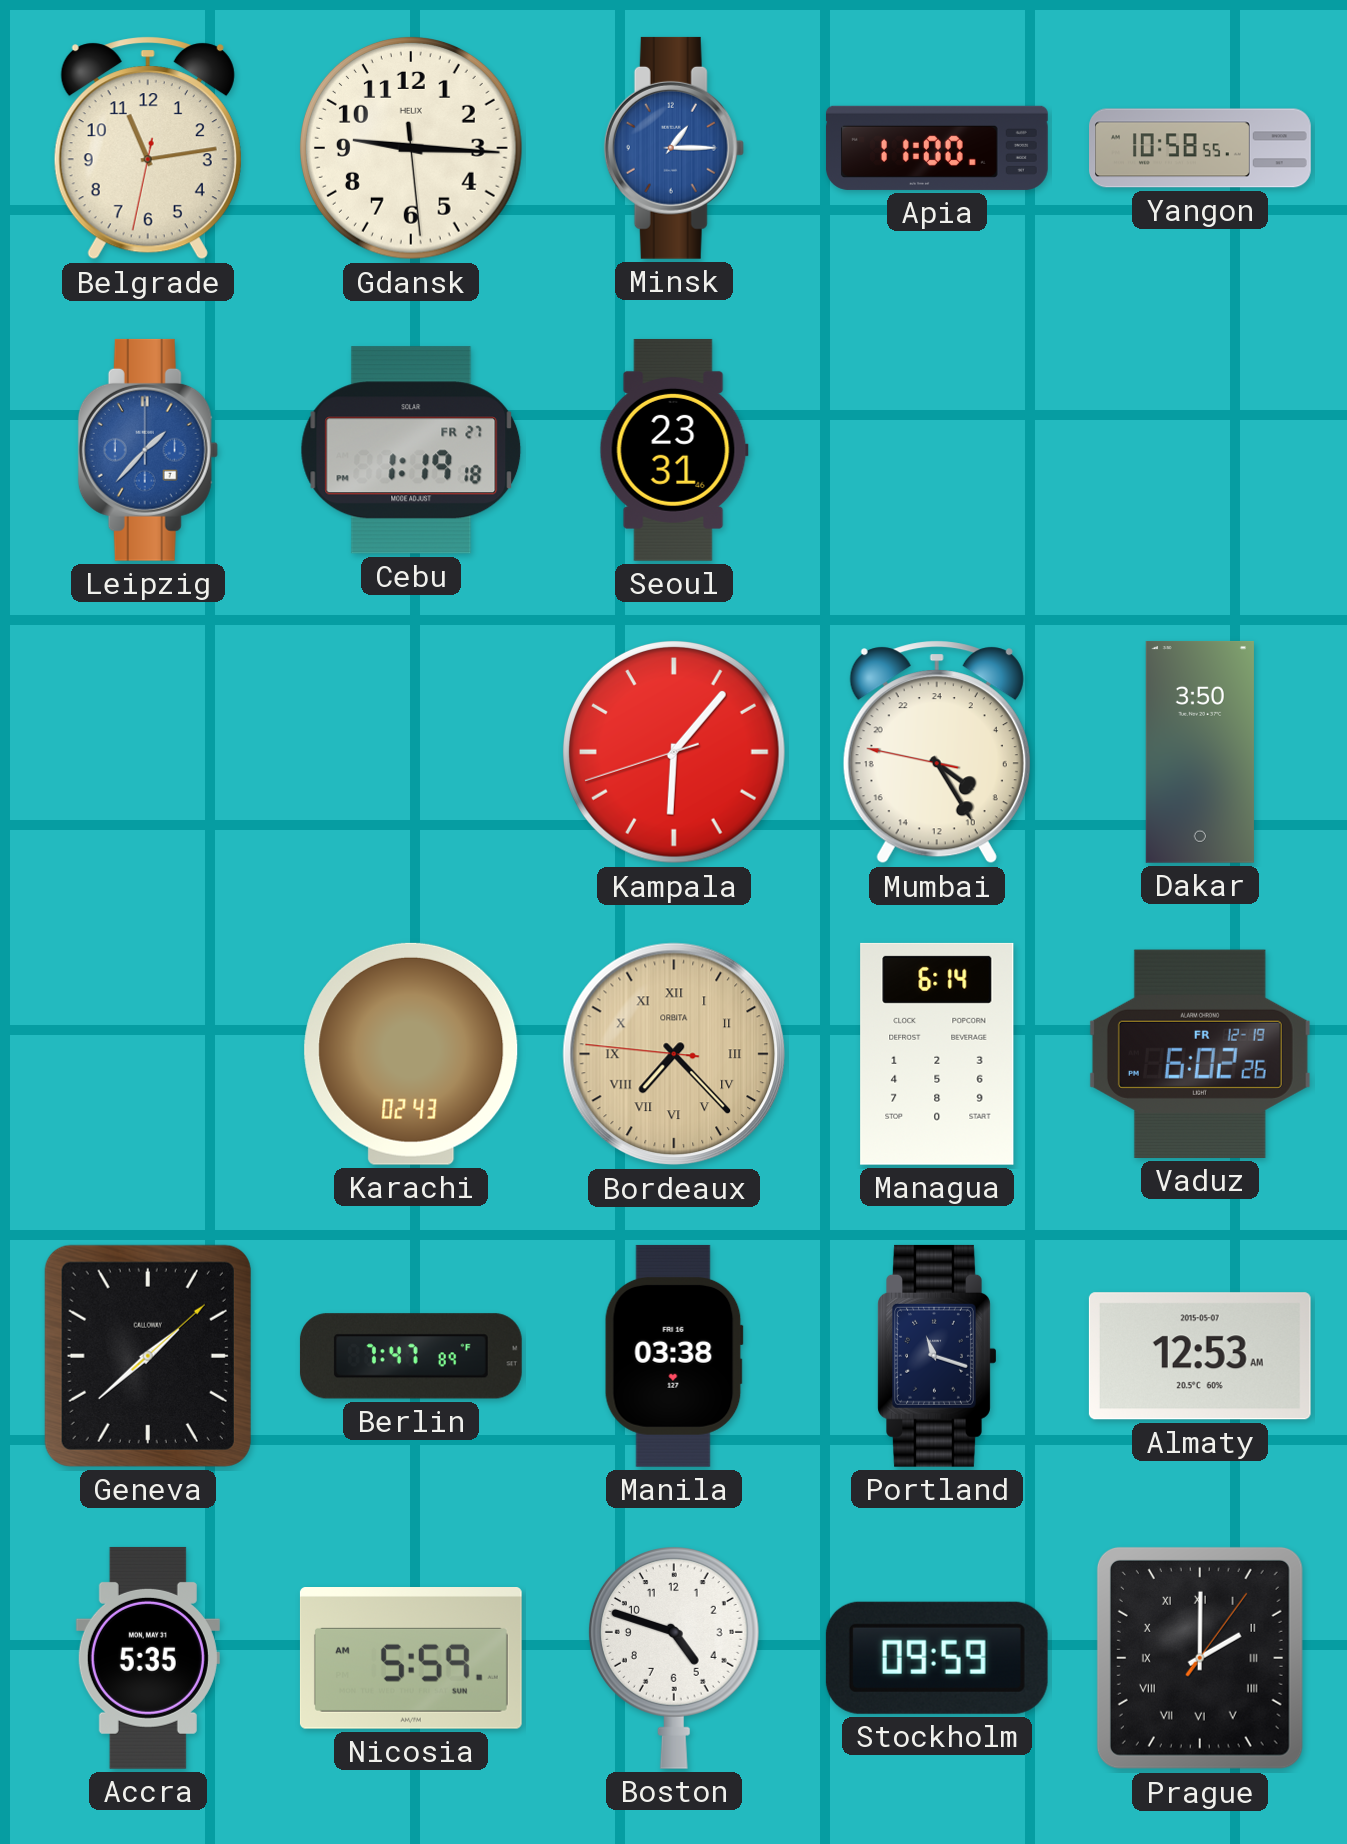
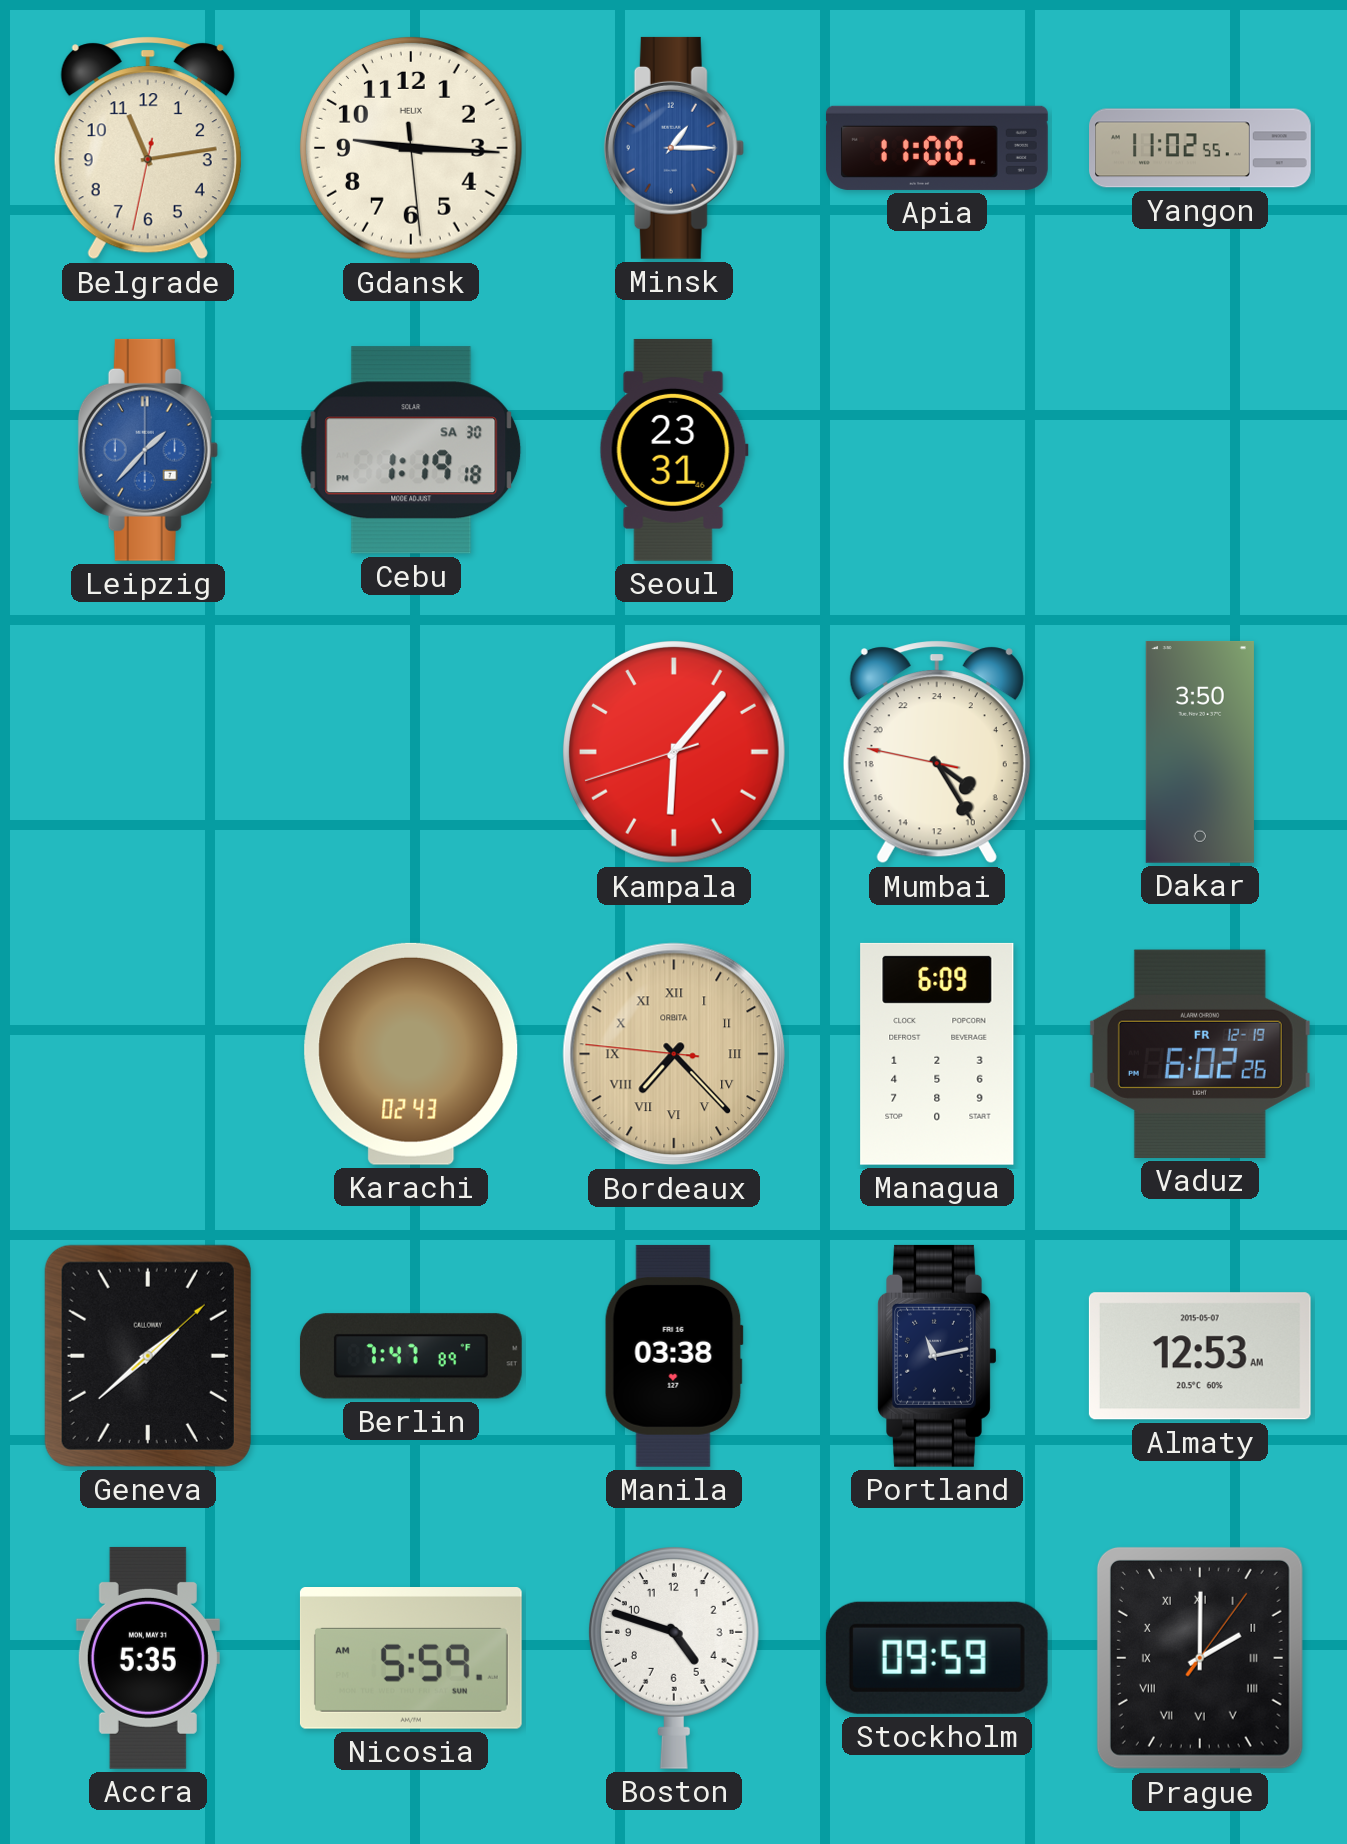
Yangon: 10:58 -> 11:02
Cebu date: FR 27 -> SA 30
Managua: 6:14 -> 6:09
Portland: 11:18 -> 11:13
